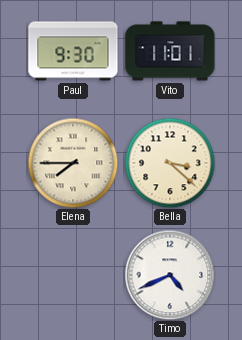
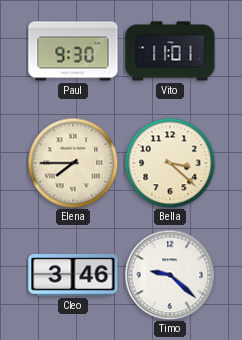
Cleo: none -> 3:46
Timo: 4:41 -> 9:22
